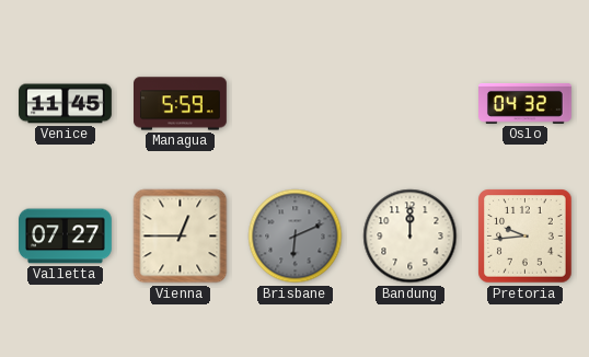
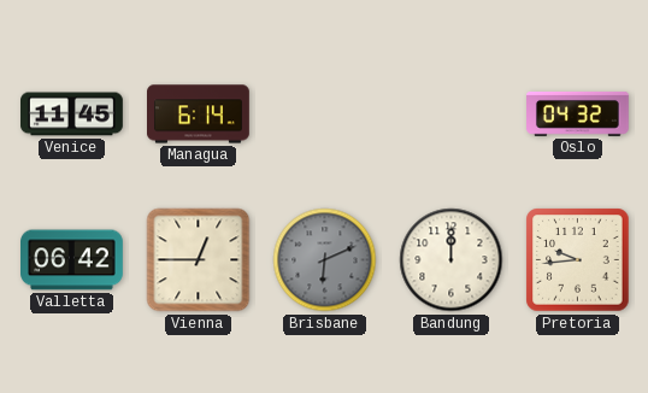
Managua: 5:59 -> 6:14
Valletta: 07:27 -> 06:42
